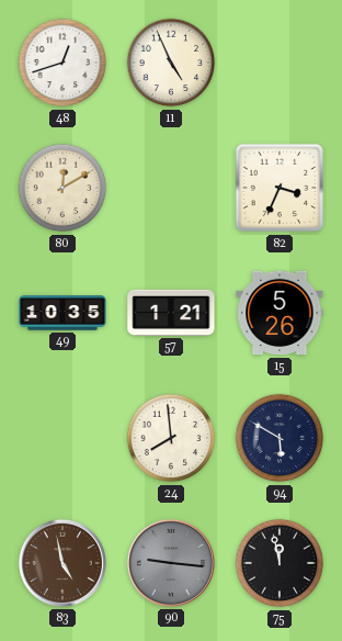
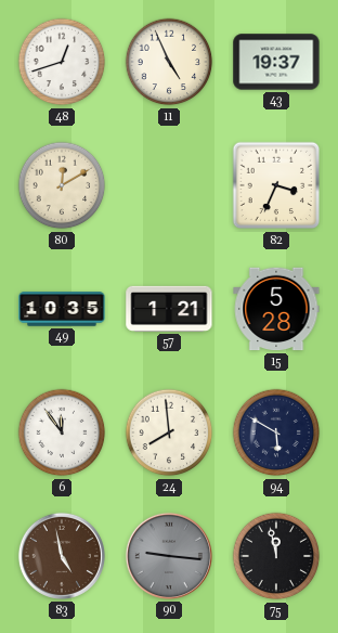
43: none -> 19:37
15: 5:26 -> 5:28
6: none -> 11:54
